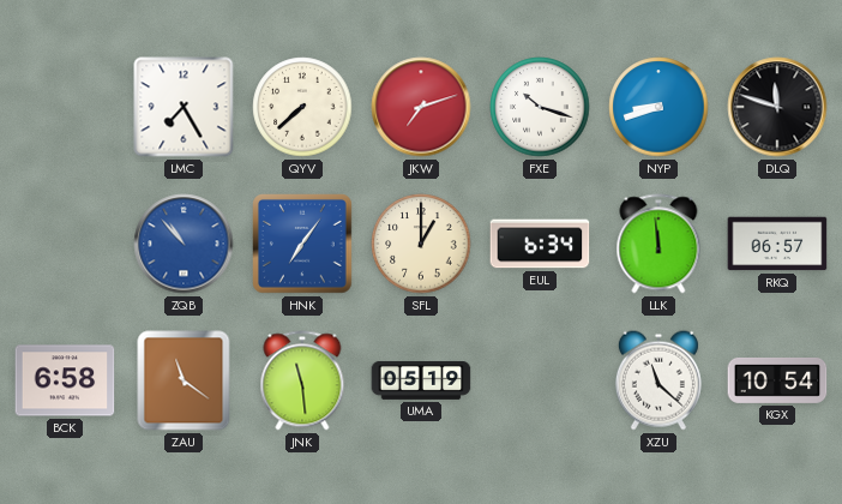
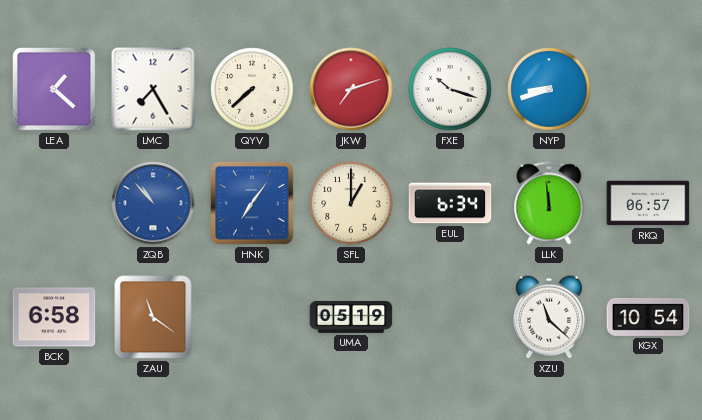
LEA: none -> 1:22
DLQ: 11:48 -> none
JNK: 11:29 -> none
